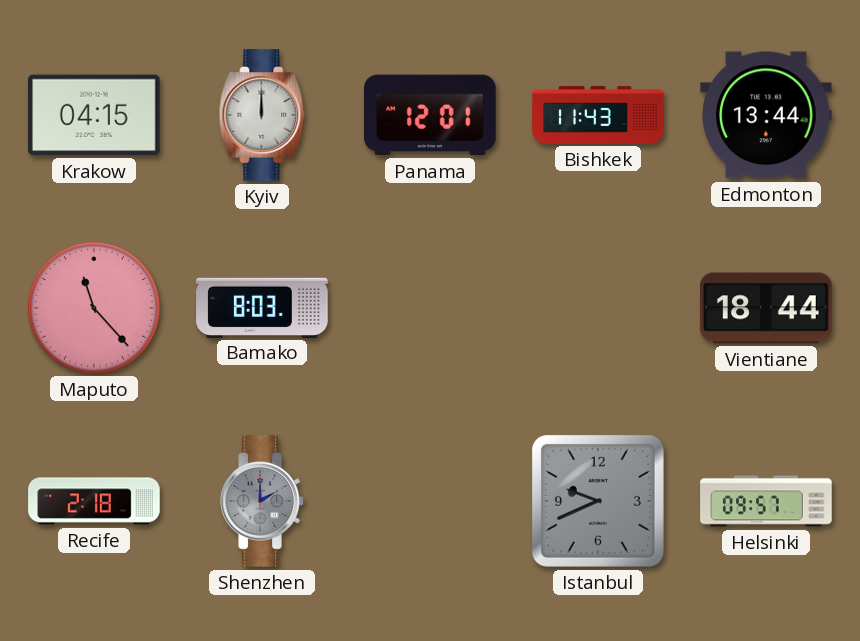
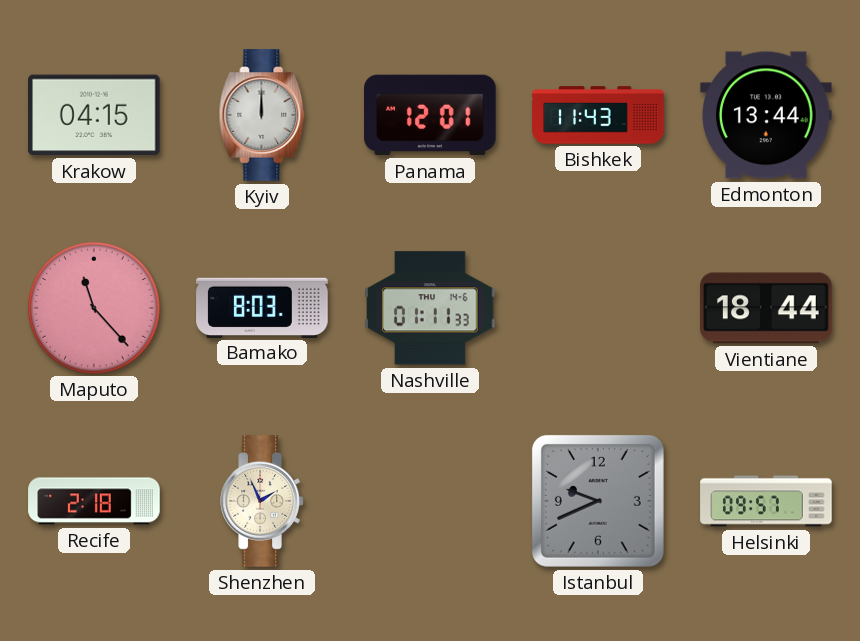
Nashville: none -> 01:11
Shenzhen: 2:00 -> 1:56
Shenzhen dial: grey -> cream
